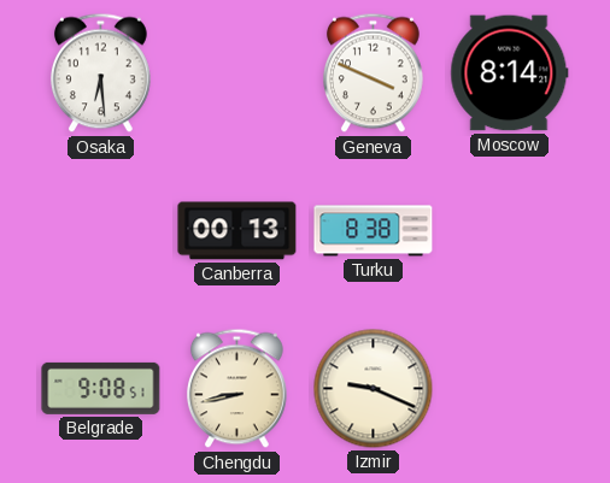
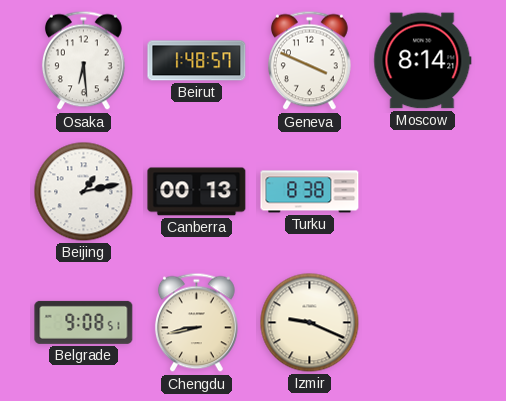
Beirut: none -> 1:48
Beijing: none -> 1:13
